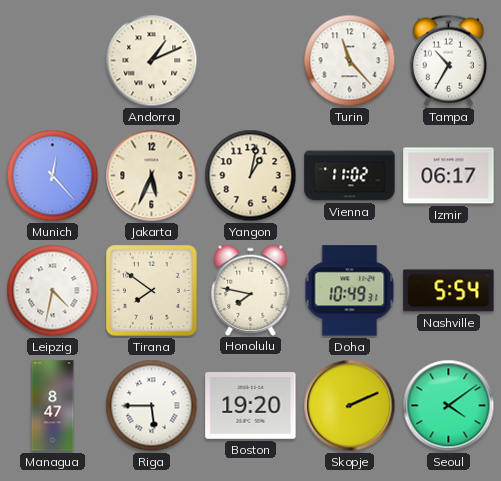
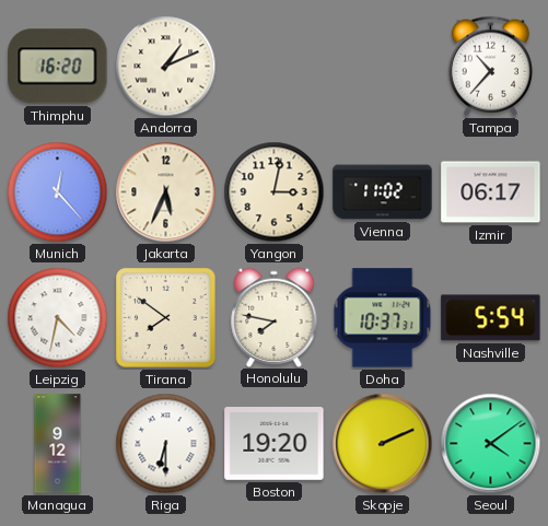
Thimphu: none -> 16:20
Turin: 11:23 -> none
Tampa: 10:35 -> 10:37
Yangon: 1:02 -> 3:02
Doha: 10:49 -> 10:37
Managua: 8:47 -> 9:12
Riga: 5:45 -> 6:30
